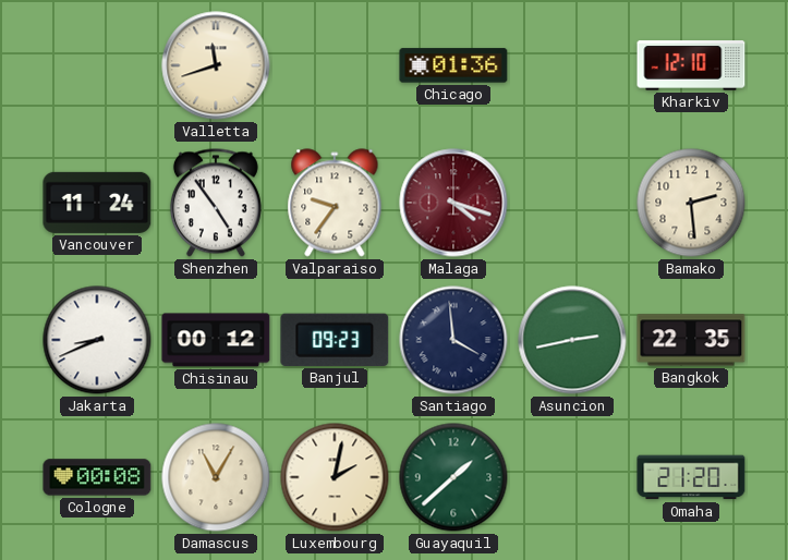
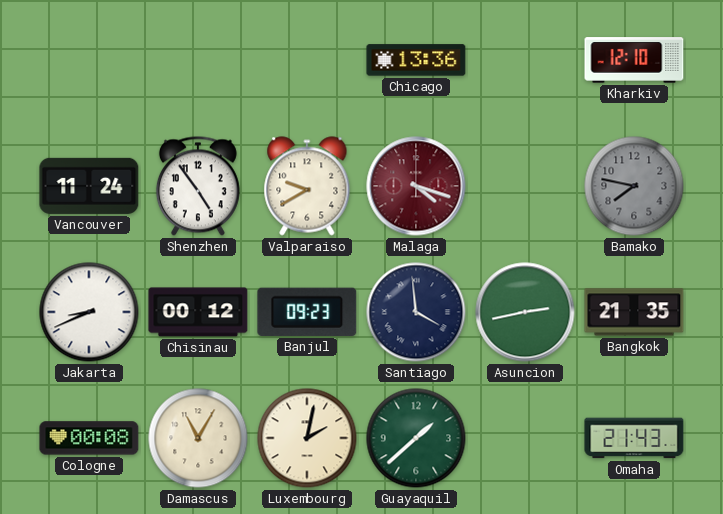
Valletta: 11:42 -> none
Chicago: 01:36 -> 13:36
Valparaiso: 9:36 -> 9:40
Bamako: 2:29 -> 7:47
Bamako dial: cream -> grey
Bangkok: 22:35 -> 21:35
Omaha: 21:20 -> 21:43
